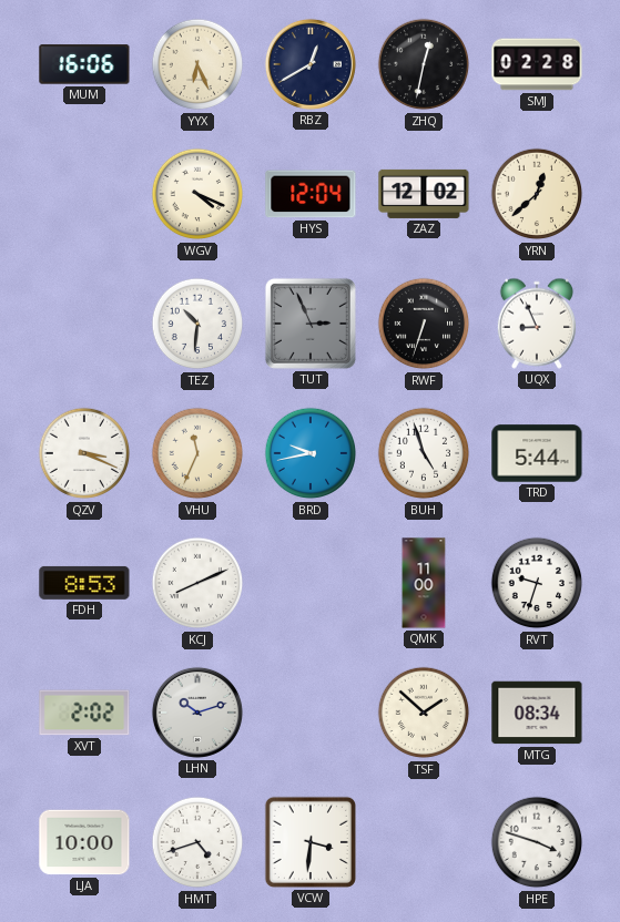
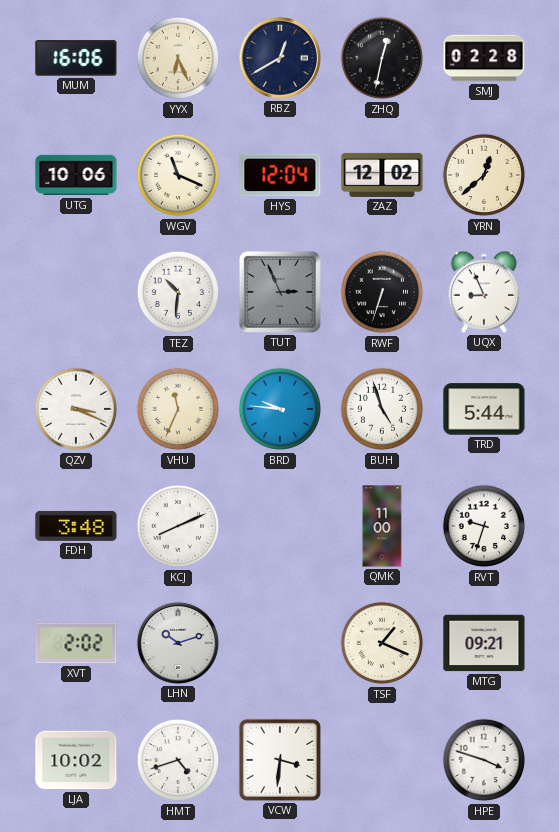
UTG: none -> 10:06
WGV: 4:19 -> 11:19
BRD: 9:43 -> 9:46
FDH: 8:53 -> 3:48
TSF: 1:52 -> 1:19
MTG: 08:34 -> 09:21
LJA: 10:00 -> 10:02
